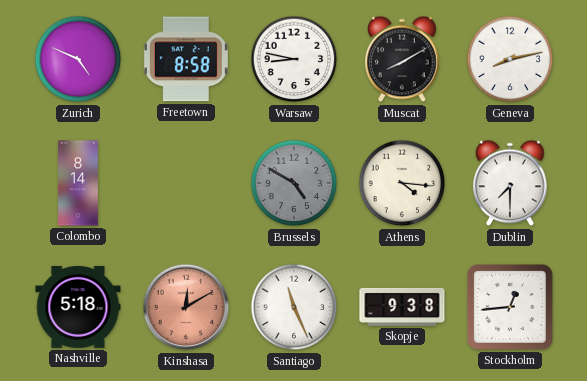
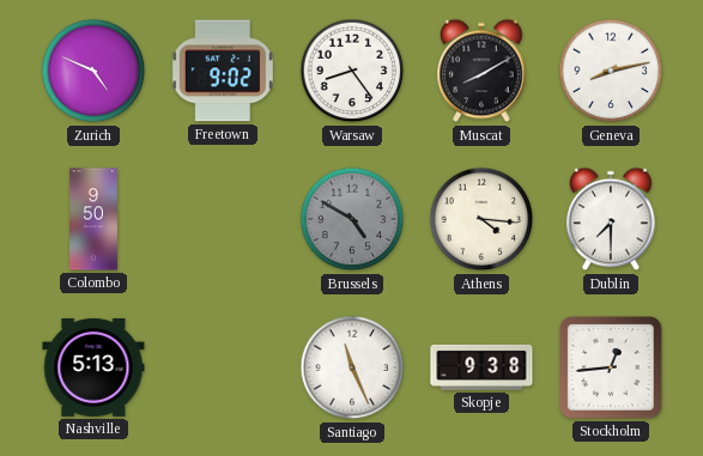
Freetown: 8:58 -> 9:02
Warsaw: 8:47 -> 8:24
Colombo: 8:14 -> 9:50
Nashville: 5:18 -> 5:13
Kinshasa: 12:10 -> none
